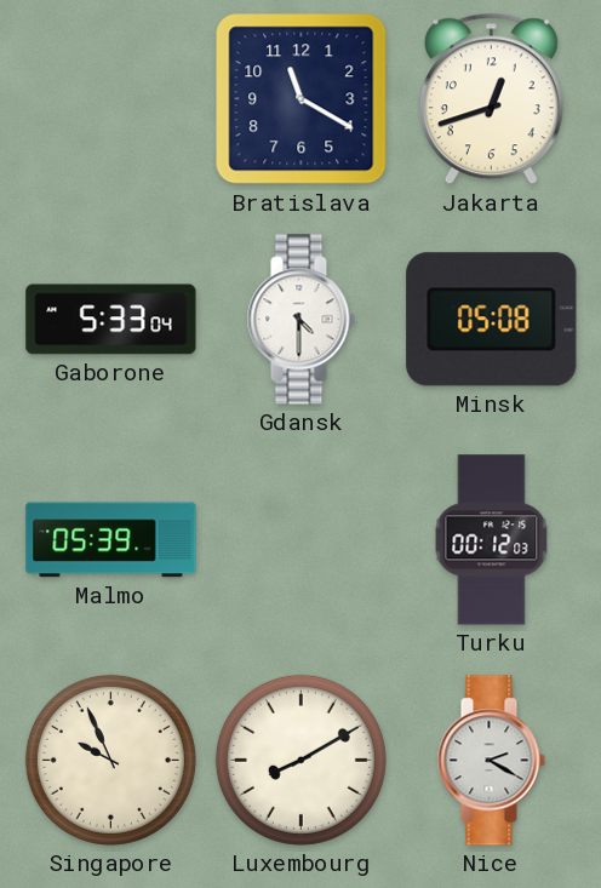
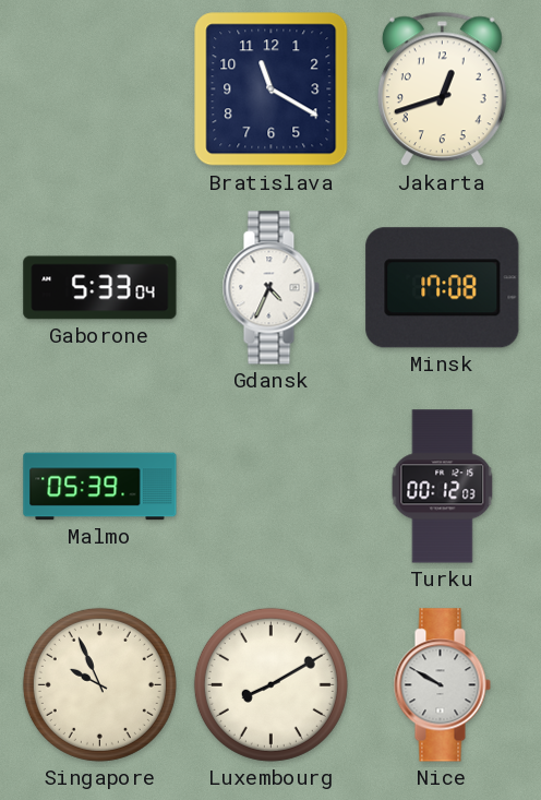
Gdansk: 4:30 -> 4:34
Minsk: 05:08 -> 17:08
Nice: 2:20 -> 9:50
